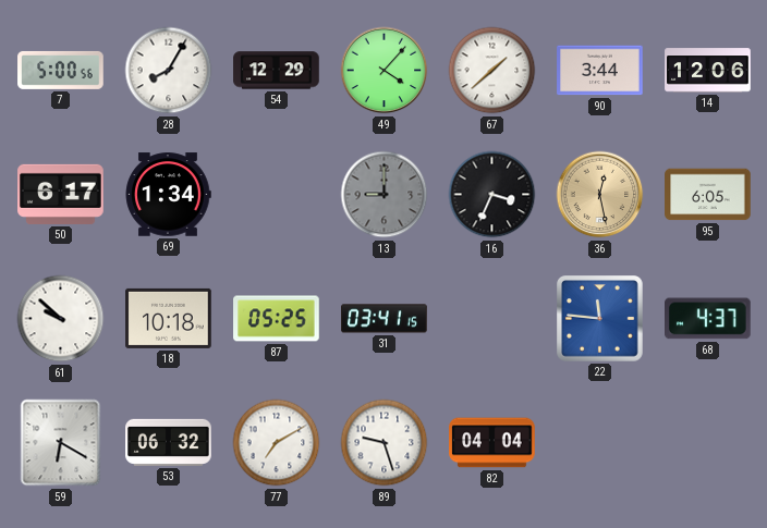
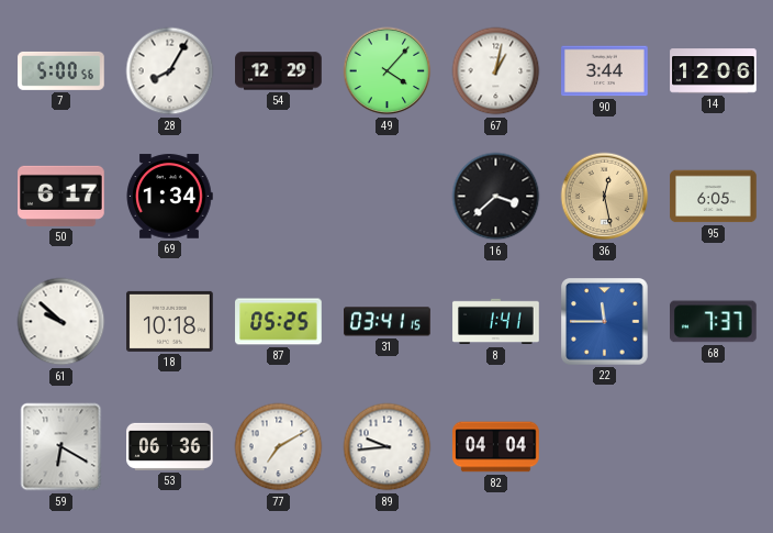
67: 1:38 -> 1:02
13: 9:00 -> none
16: 3:34 -> 3:38
8: none -> 1:41
22: 11:46 -> 11:45
68: 4:37 -> 7:37
53: 06:32 -> 06:36
89: 9:27 -> 9:44
